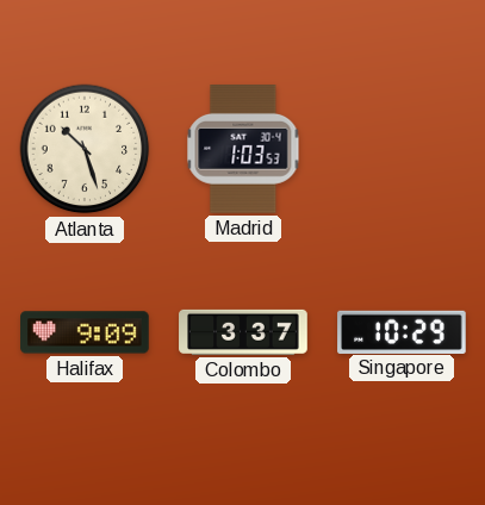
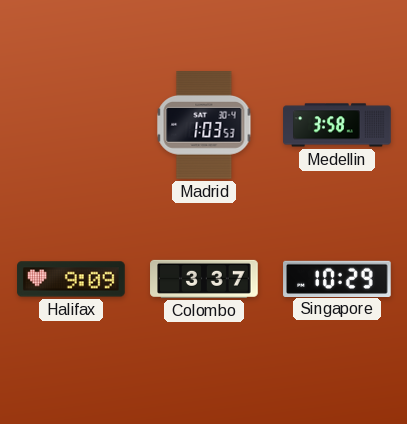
Atlanta: 10:27 -> none
Medellin: none -> 3:58
